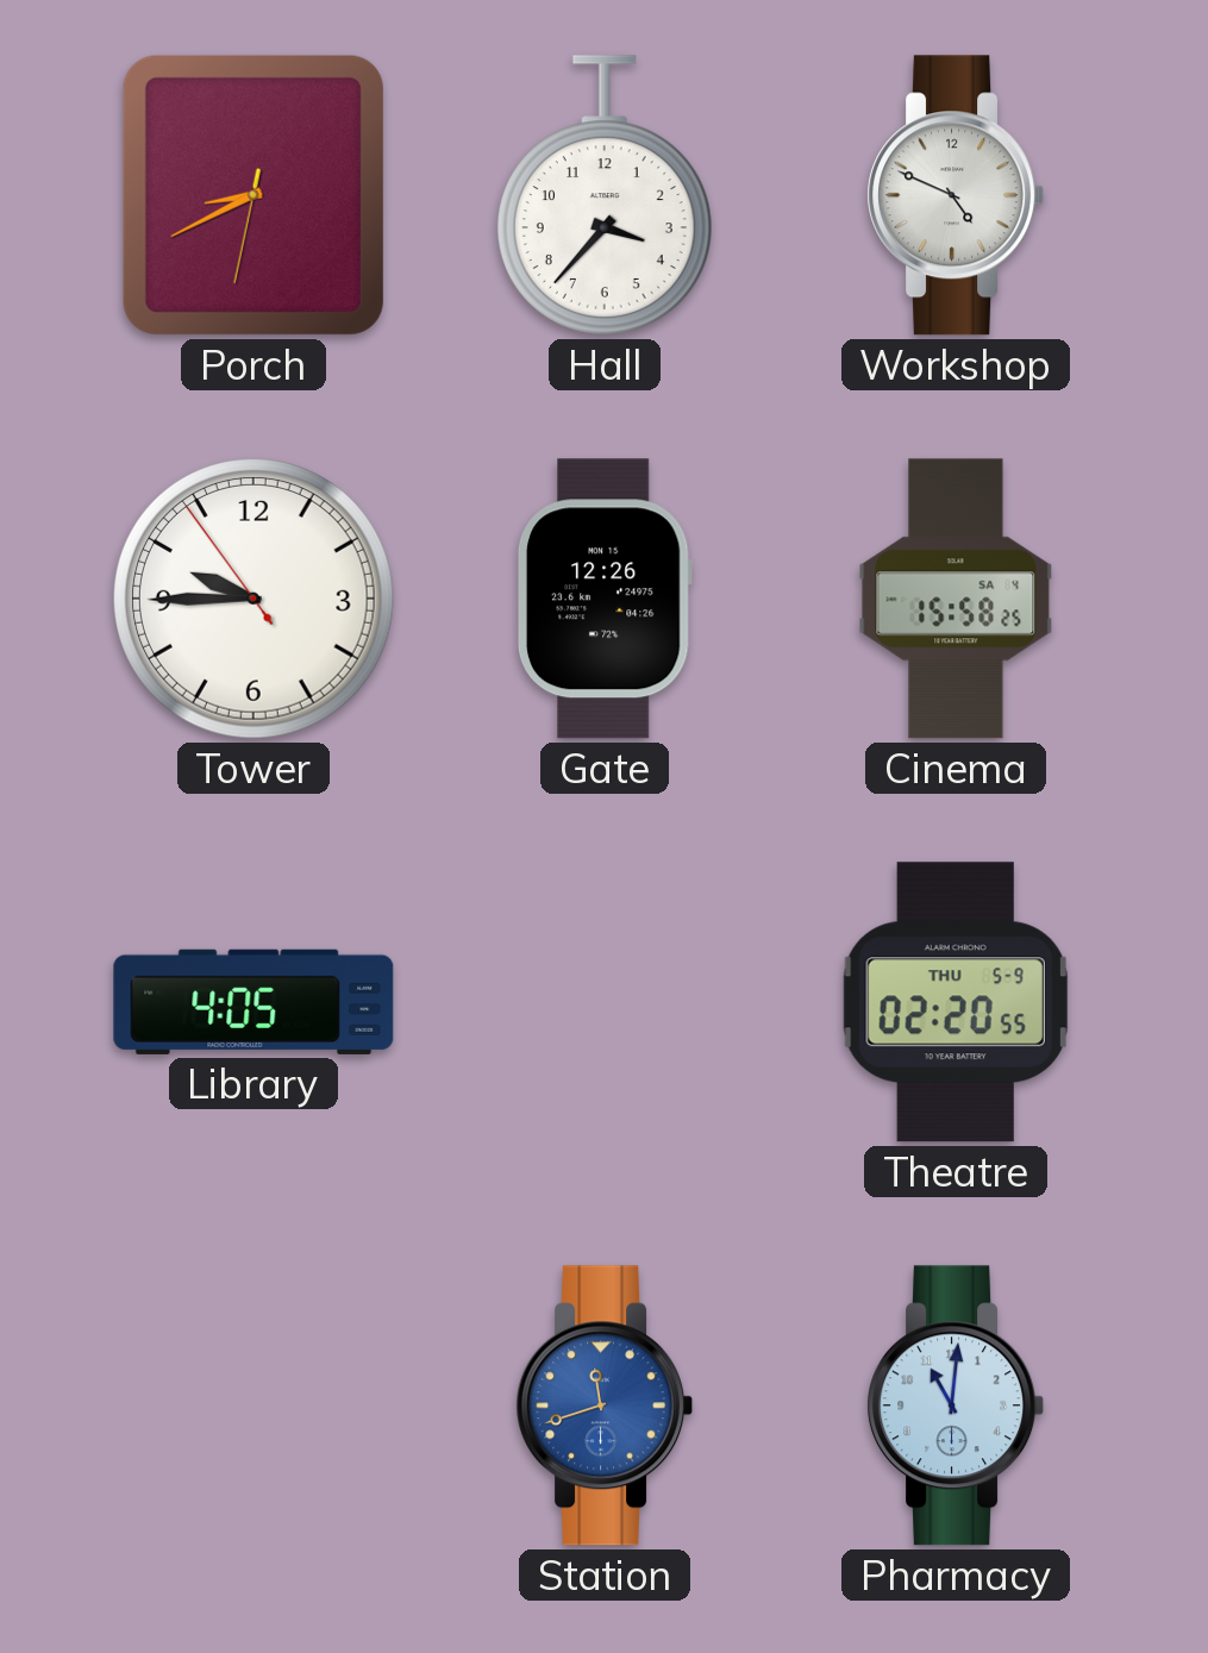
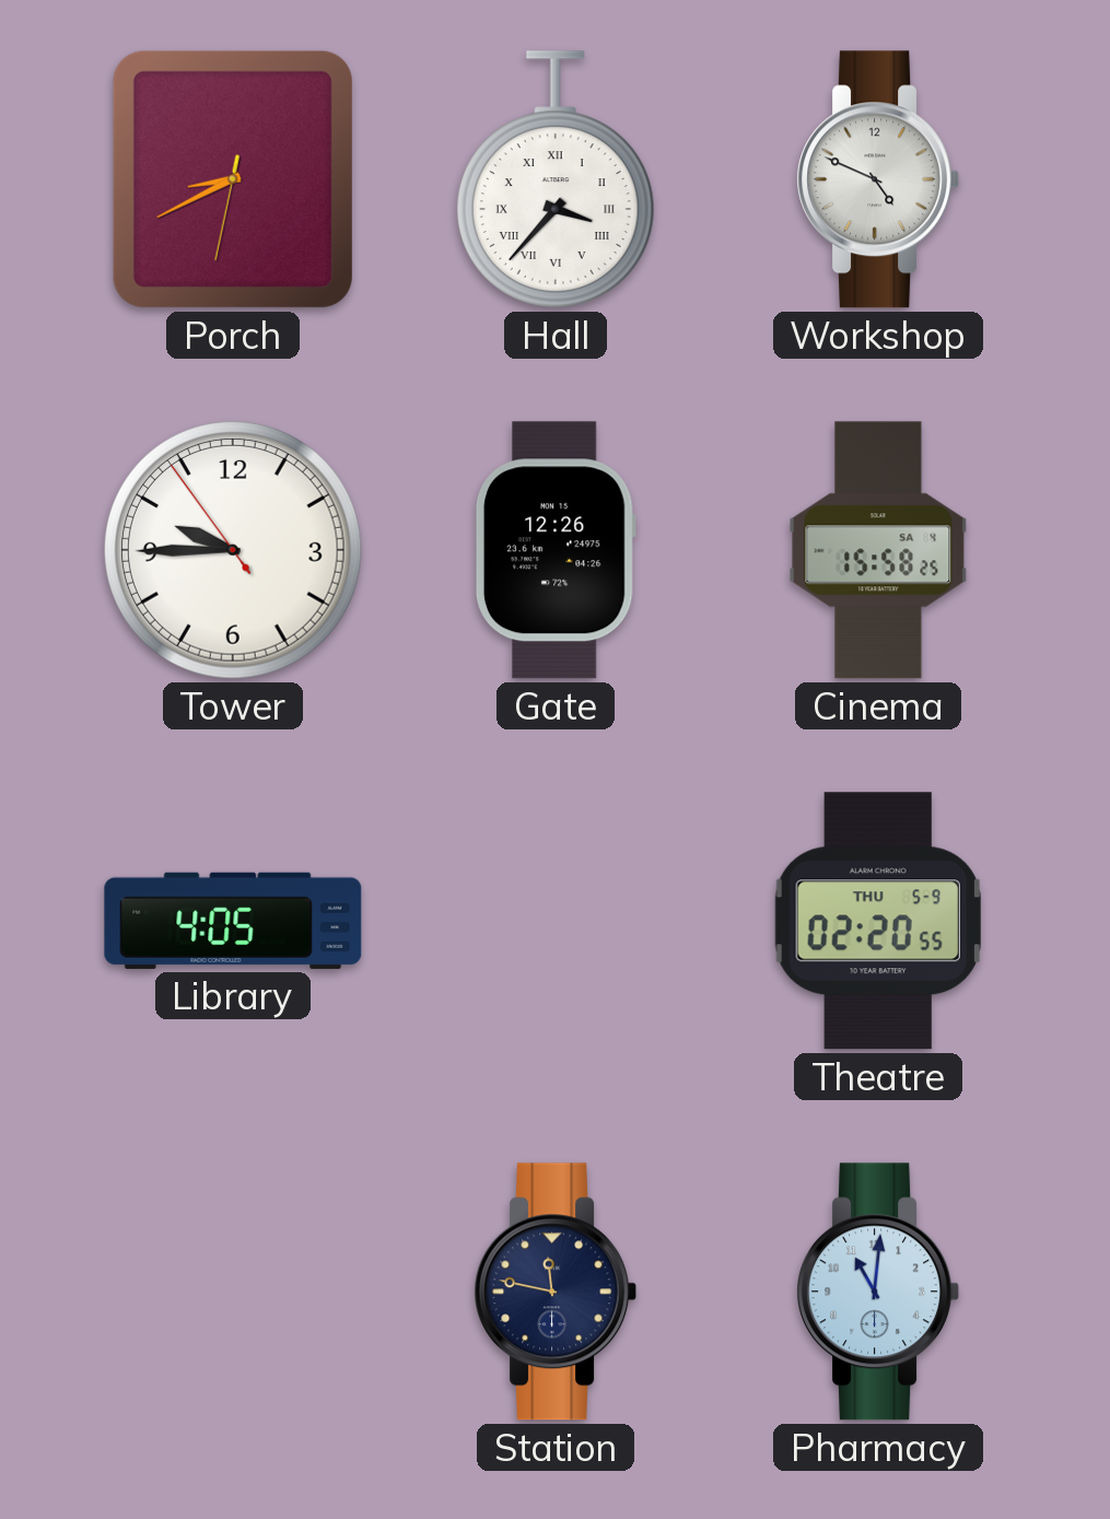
Hall numerals: Arabic -> Roman
Station: 11:42 -> 11:47
Station dial: blue -> navy
